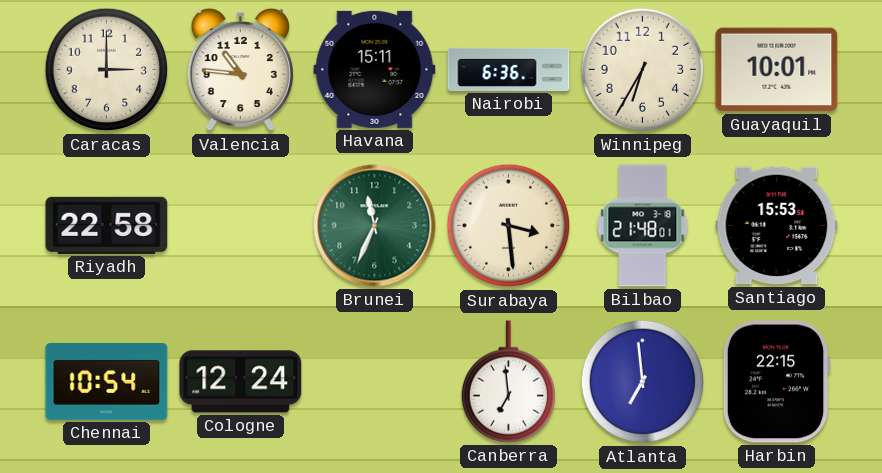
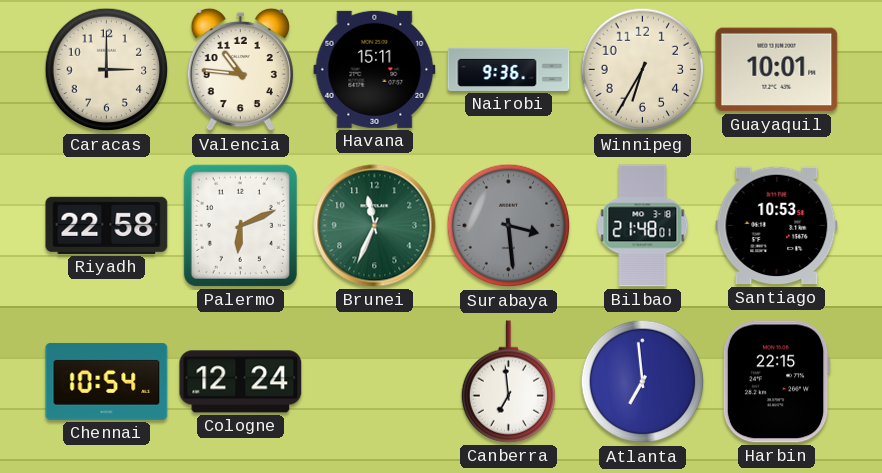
Nairobi: 6:36 -> 9:36
Palermo: none -> 6:11
Surabaya dial: cream -> grey
Santiago: 15:53 -> 10:53
